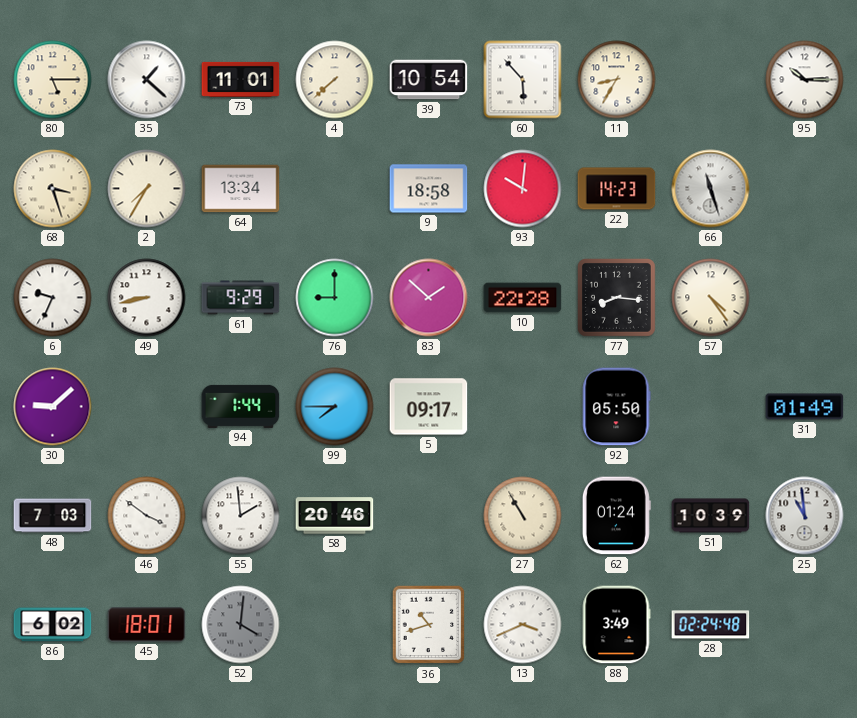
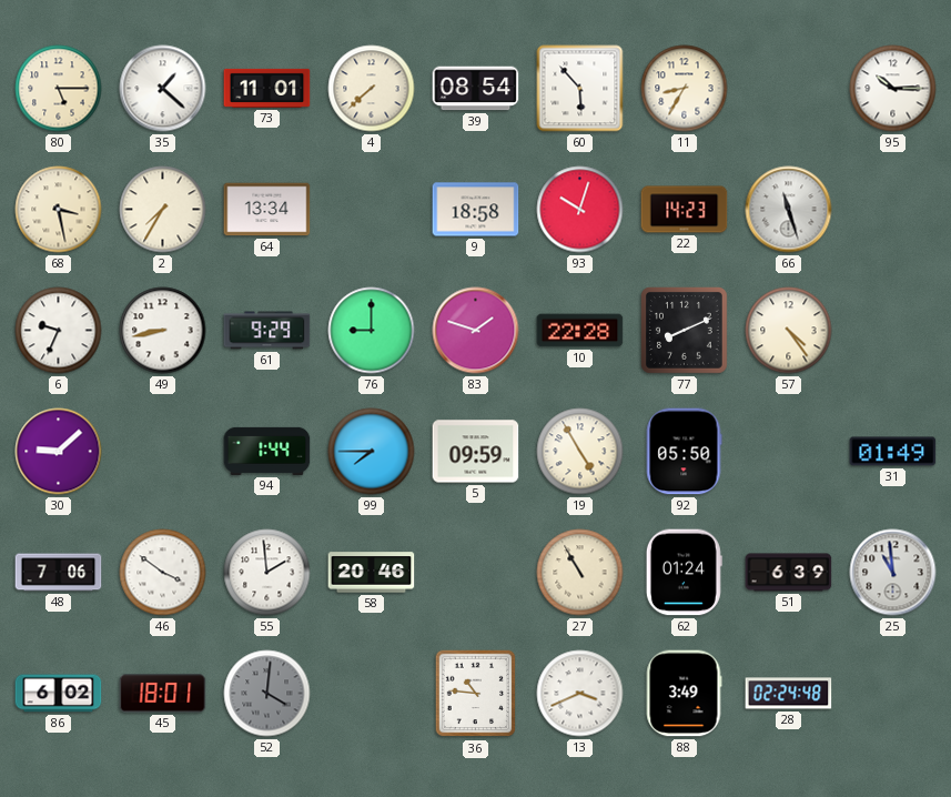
39: 10:54 -> 08:54
68: 3:27 -> 3:28
93: 10:01 -> 10:03
83: 1:52 -> 1:48
77: 8:16 -> 8:11
5: 09:17 -> 09:59
19: none -> 4:55
48: 7:03 -> 7:06
51: 10:39 -> 6:39
36: 10:42 -> 10:46
